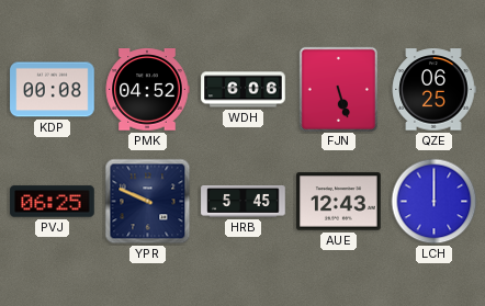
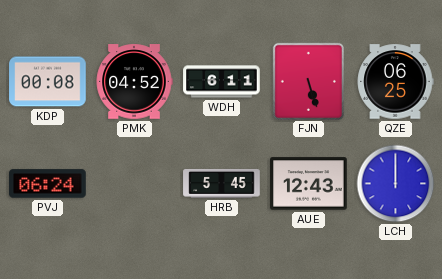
WDH: 6:06 -> 6:11
PVJ: 06:25 -> 06:24
YPR: 9:49 -> none
